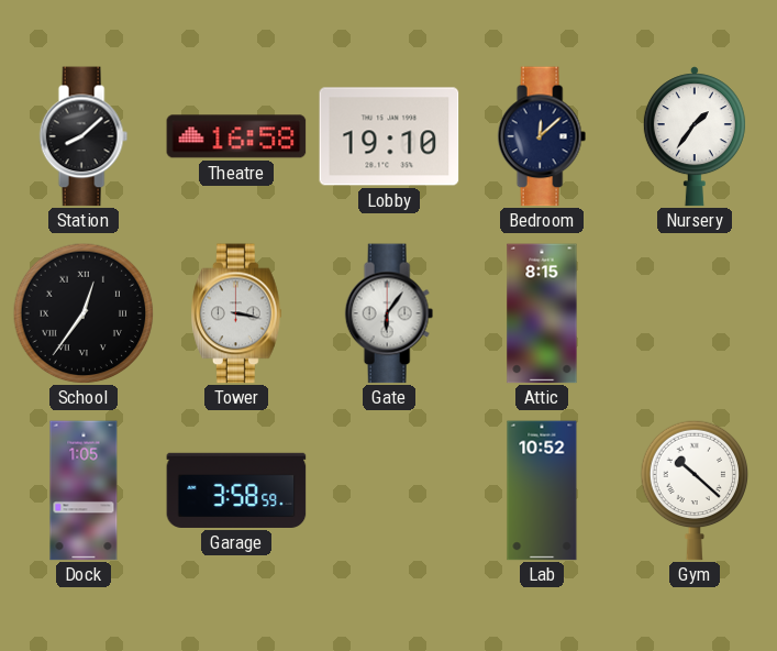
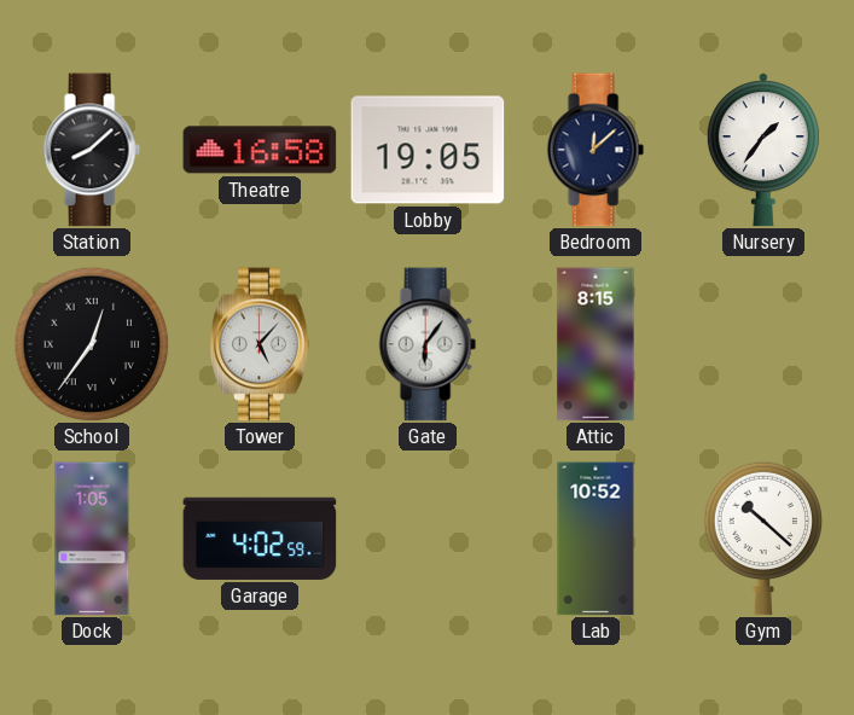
Lobby: 19:10 -> 19:05
Tower: 3:17 -> 5:07
Garage: 3:58 -> 4:02
